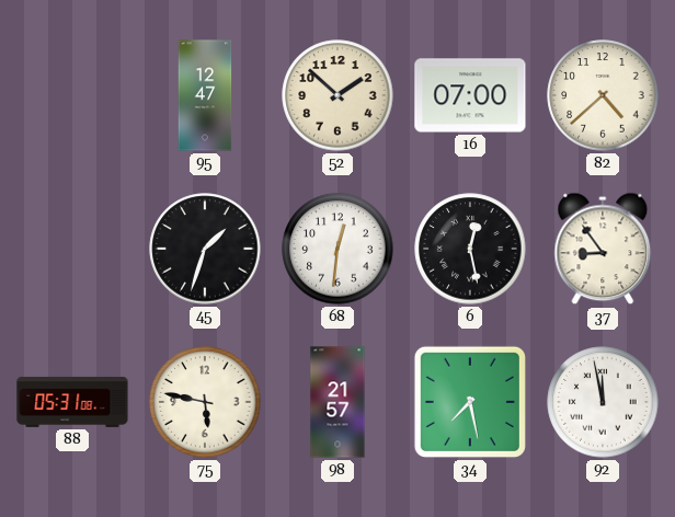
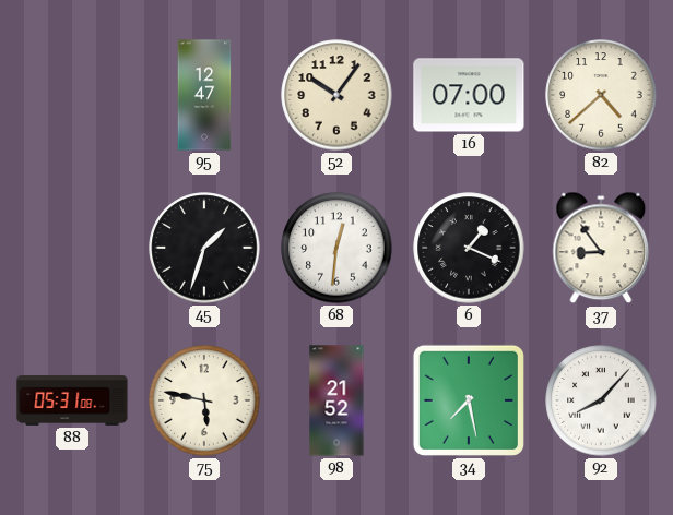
52: 1:52 -> 10:06
6: 12:28 -> 1:19
98: 21:57 -> 21:52
92: 11:58 -> 8:07
